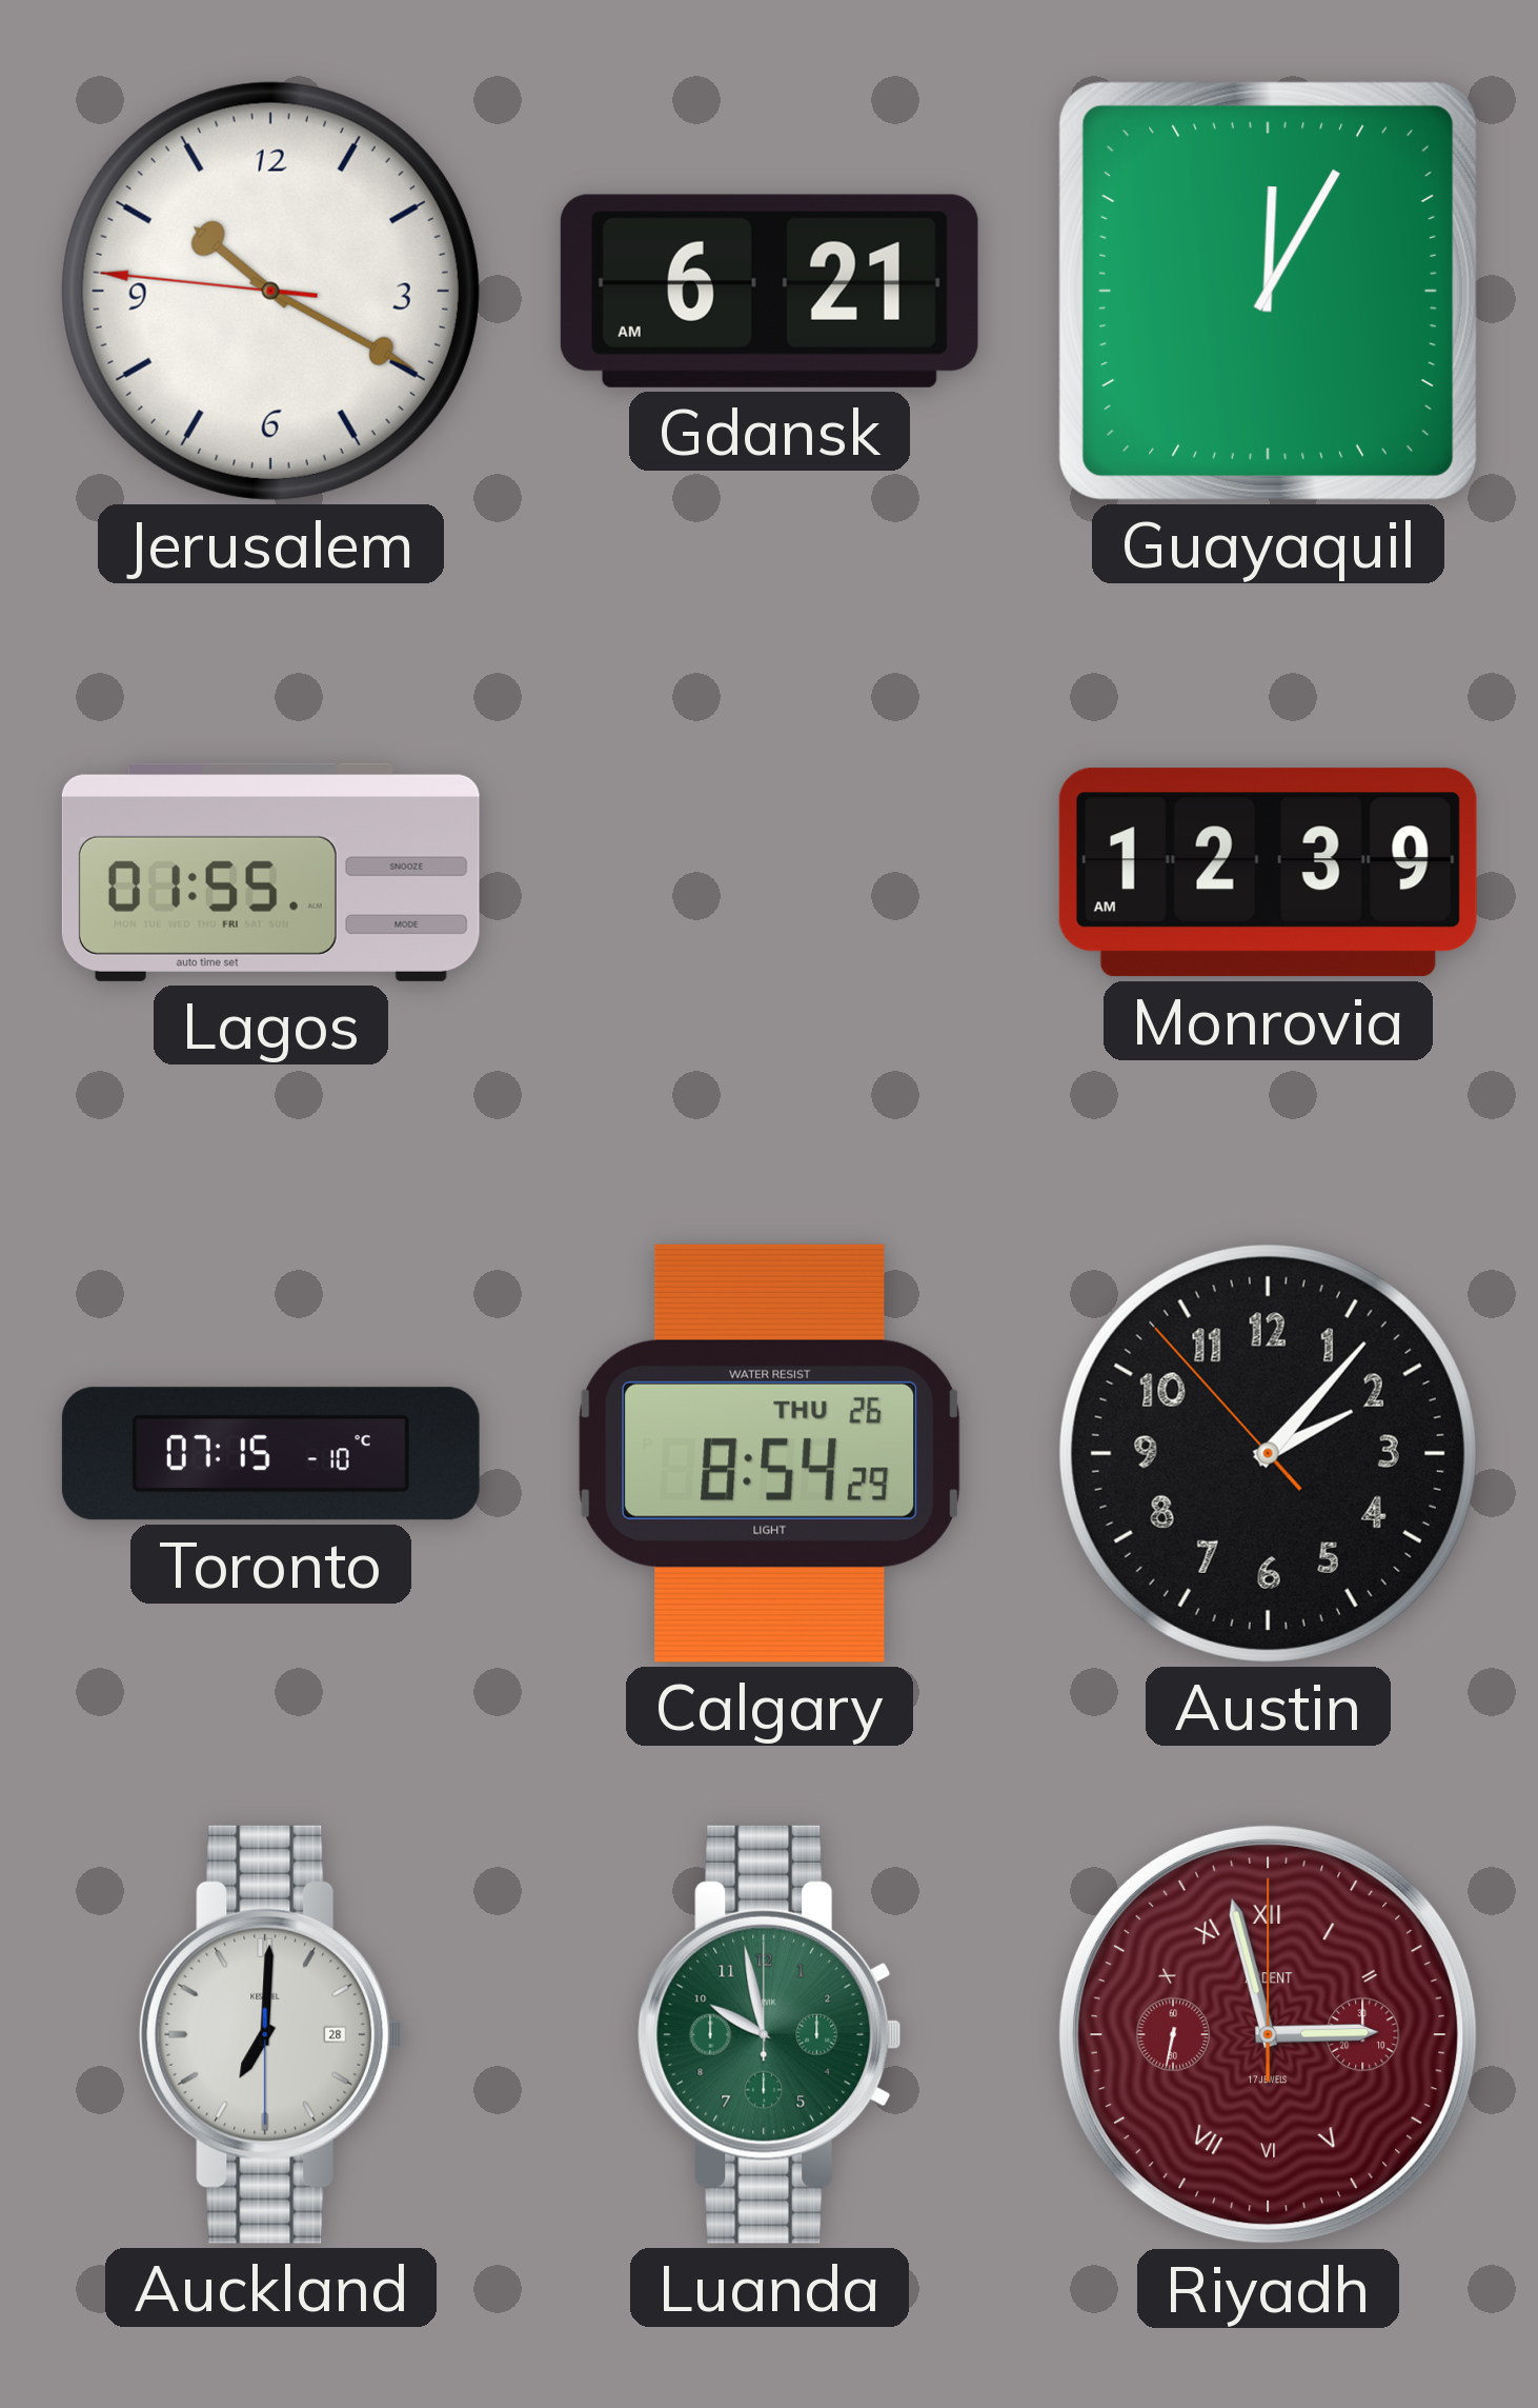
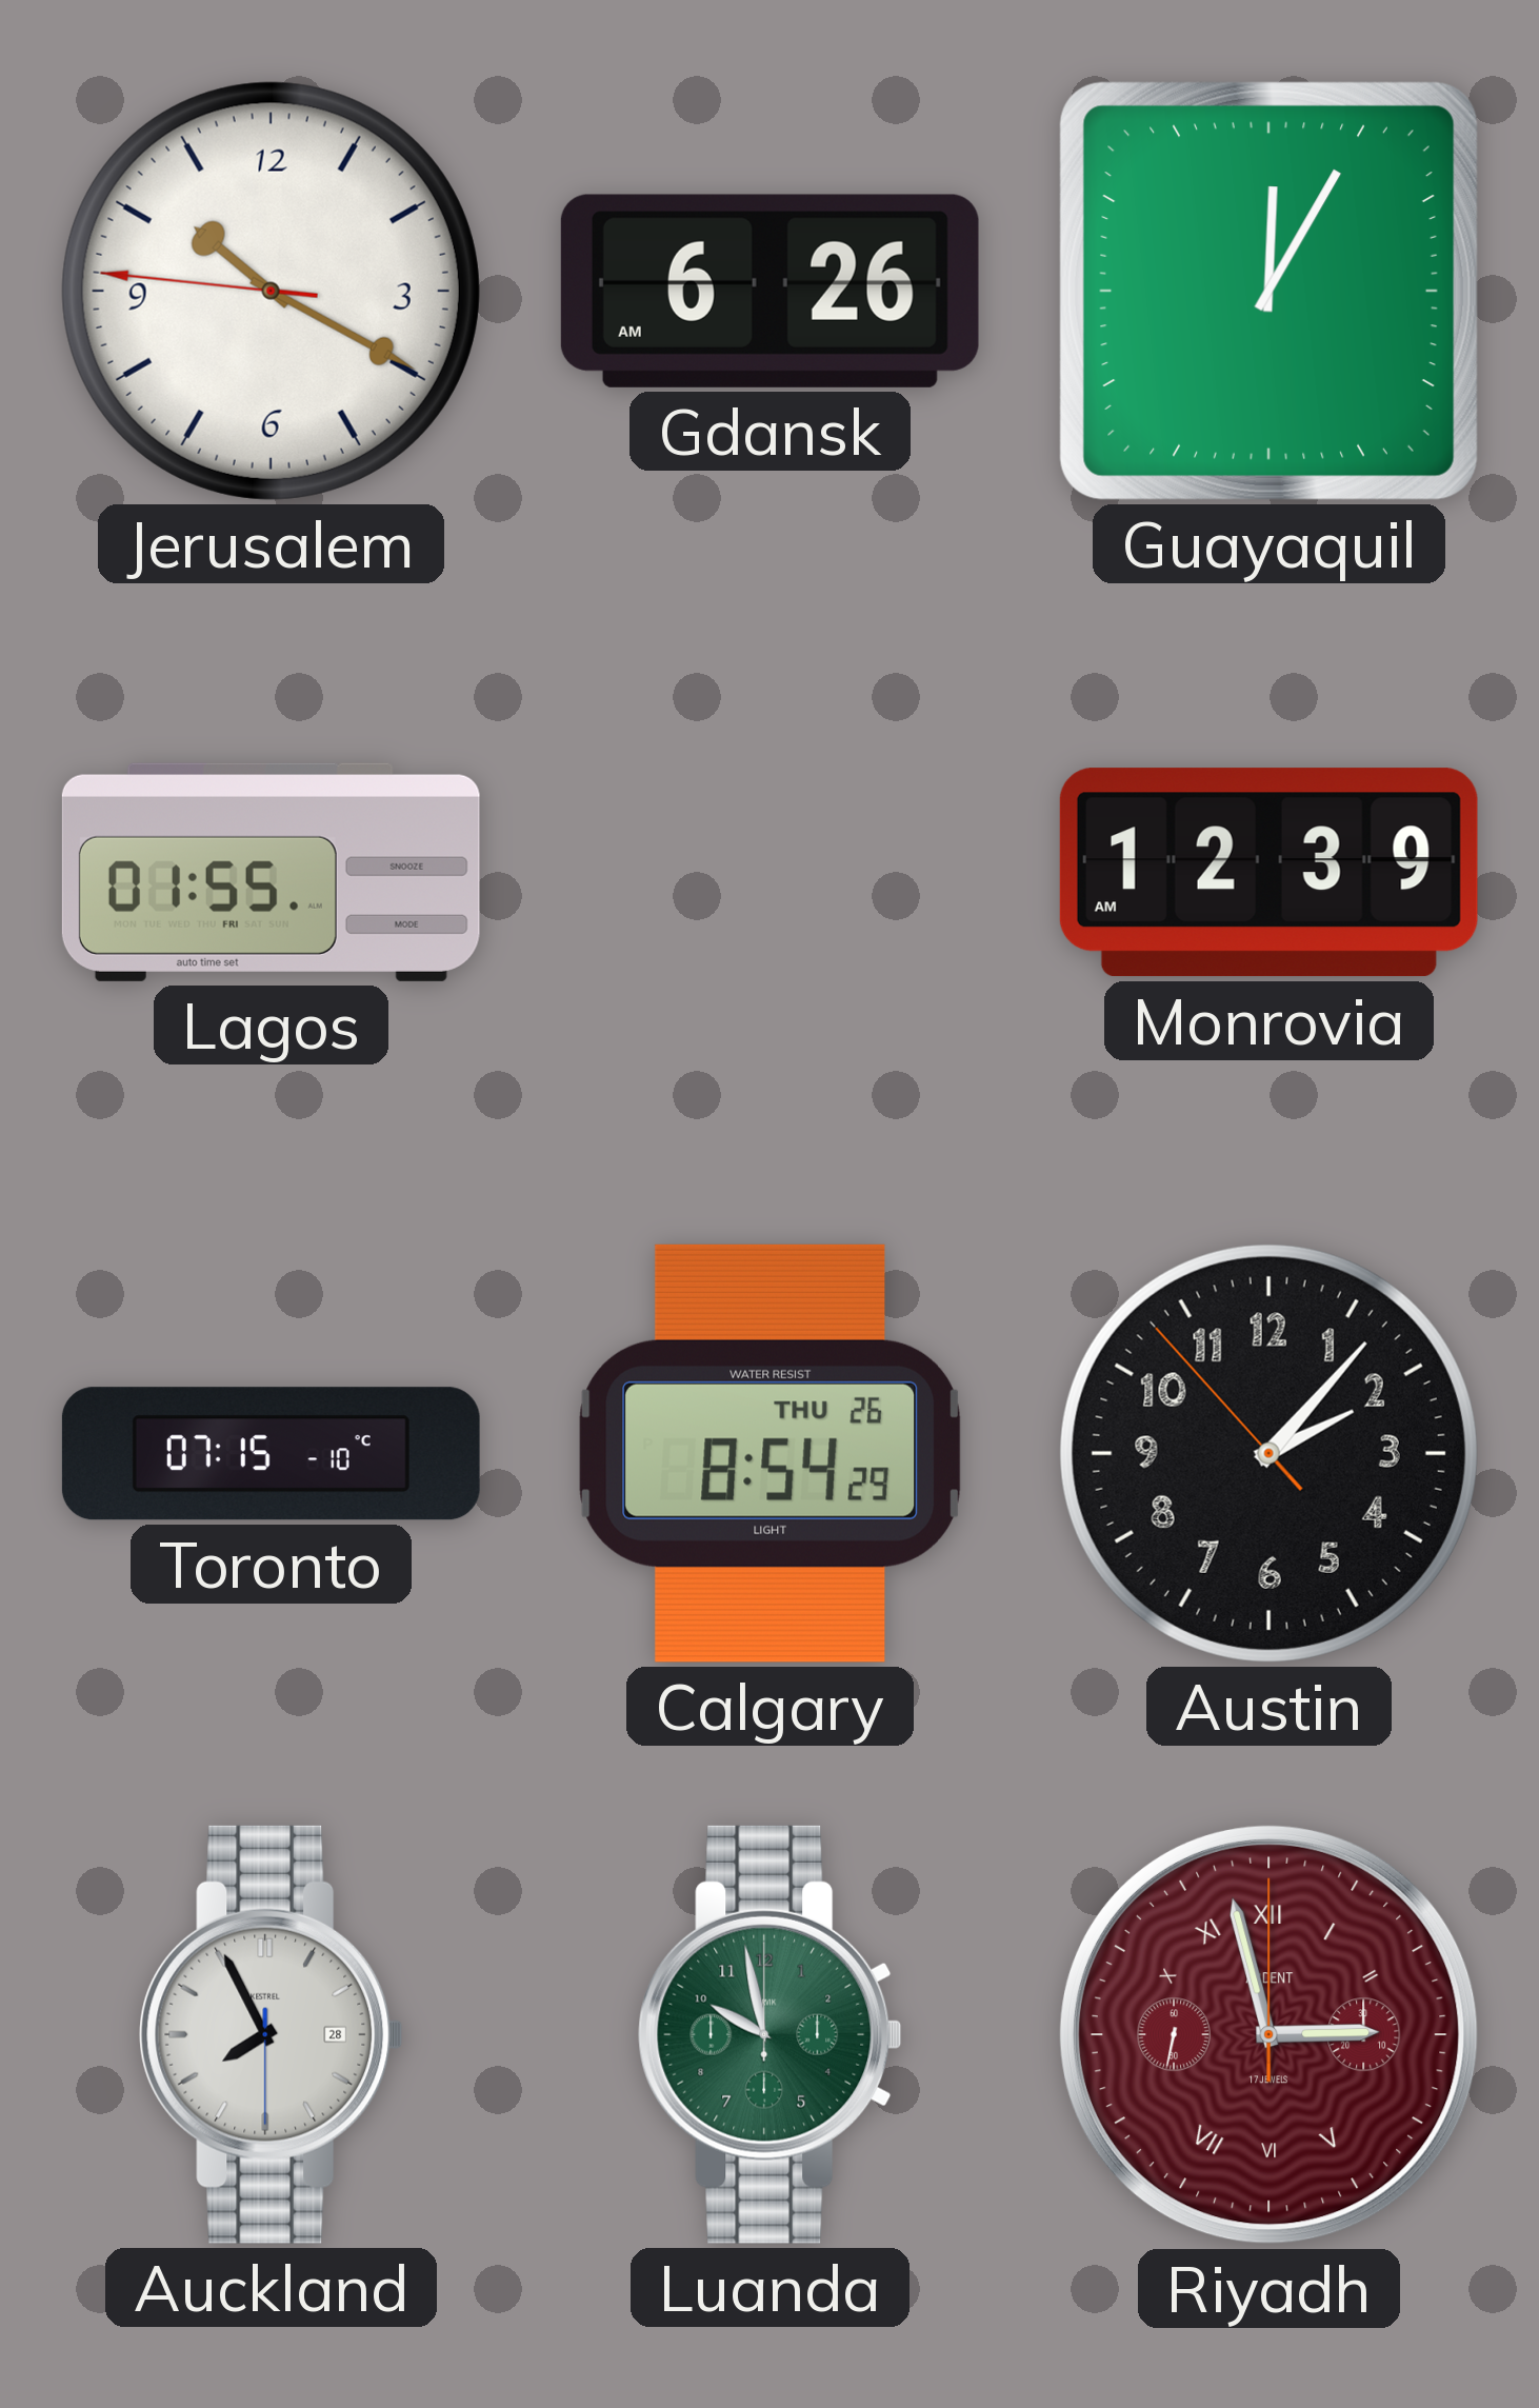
Gdansk: 6:21 -> 6:26
Auckland: 7:00 -> 7:55
